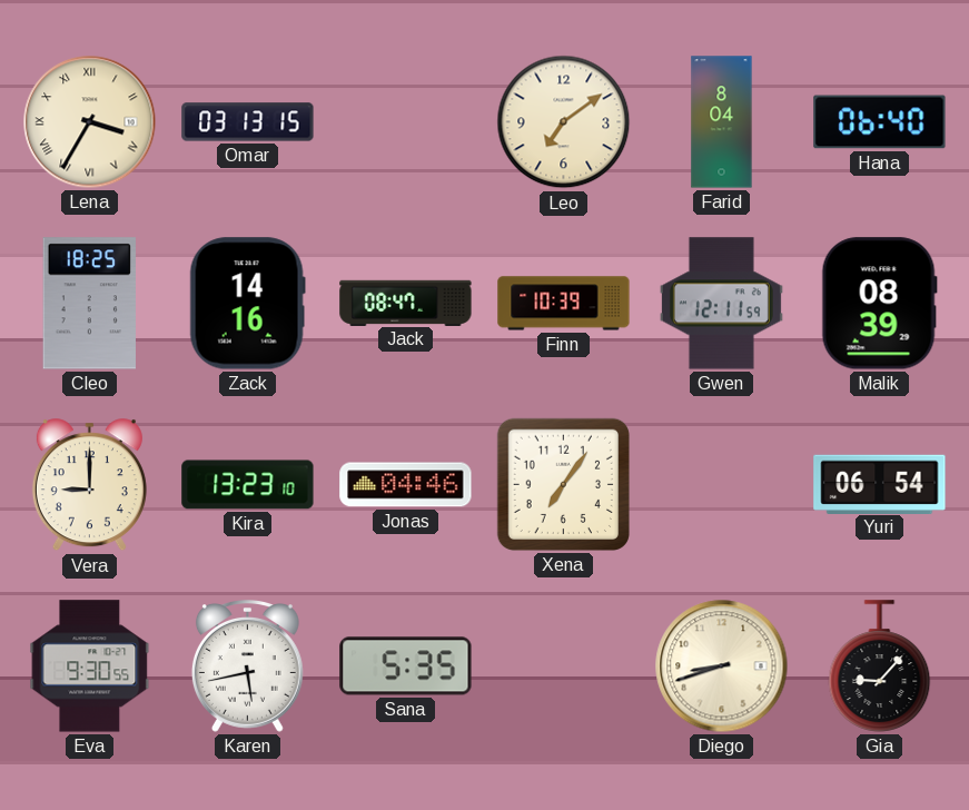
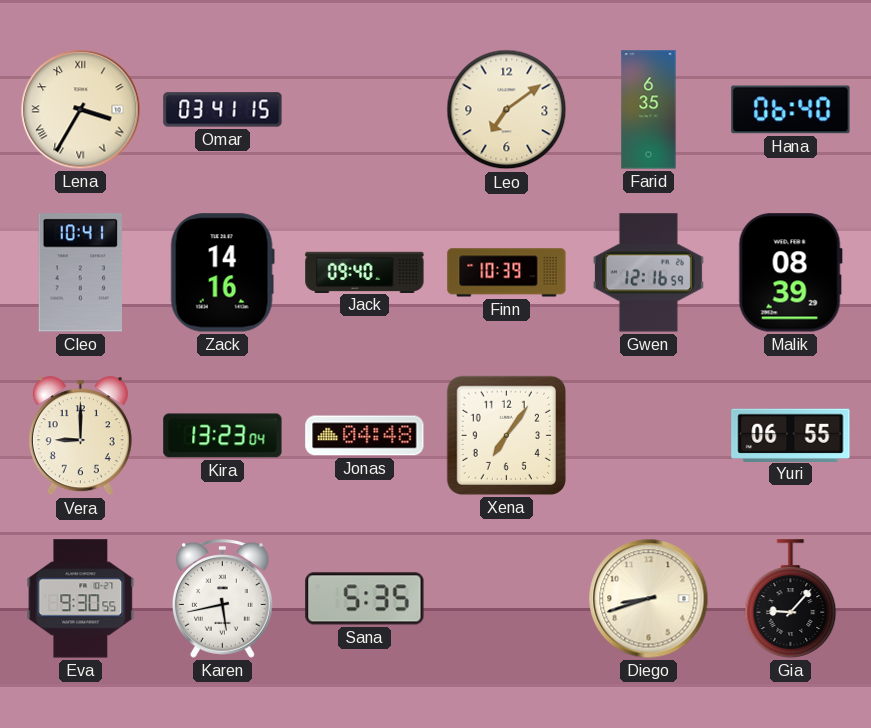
Omar: 03:13 -> 03:41
Farid: 8:04 -> 6:35
Cleo: 18:25 -> 10:41
Jack: 08:47 -> 09:40
Gwen: 12:11 -> 12:16
Kira: 13:23:10 -> 13:23:04
Jonas: 04:46 -> 04:48
Yuri: 06:54 -> 06:55
